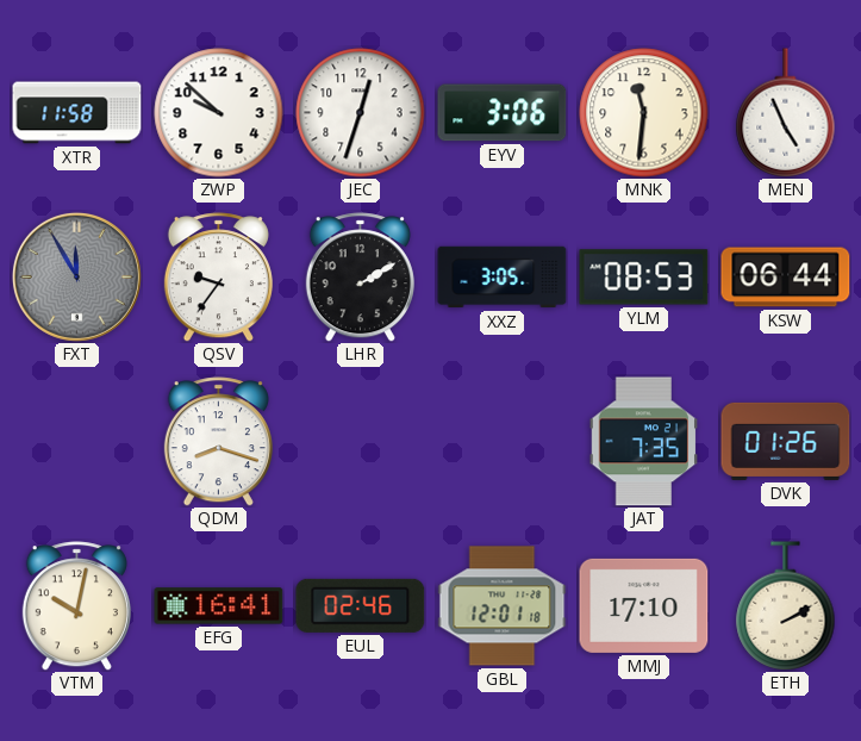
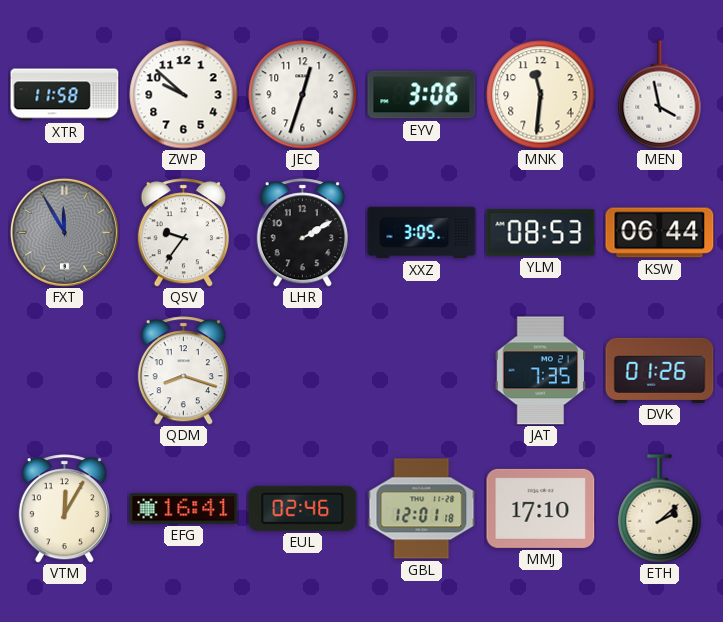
MEN: 4:56 -> 3:58
VTM: 10:02 -> 12:05
ETH: 2:10 -> 2:08
